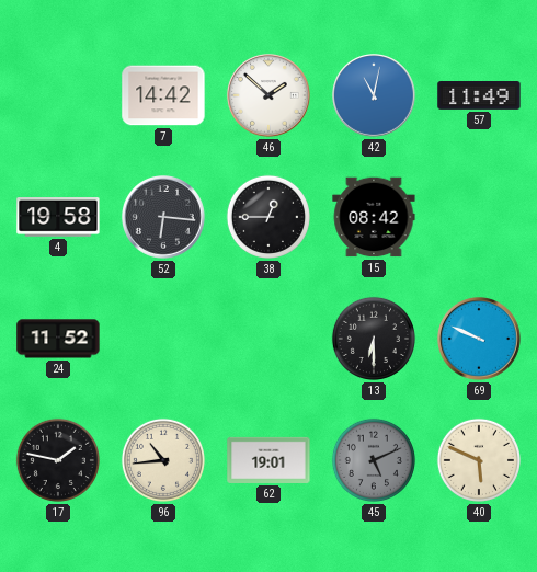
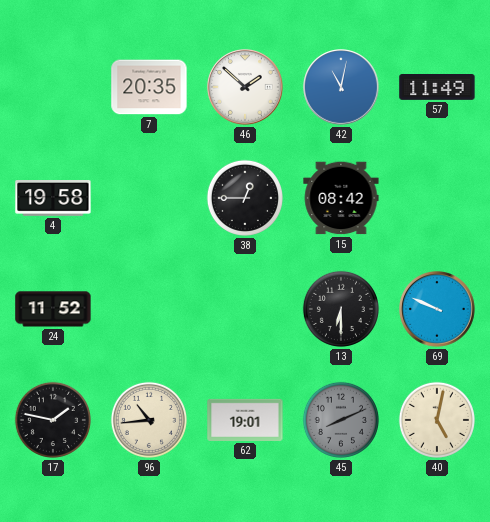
7: 14:42 -> 20:35
52: 6:16 -> none
45: 5:11 -> 8:11
40: 5:49 -> 5:02
